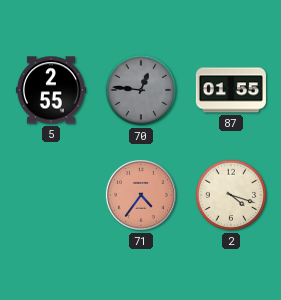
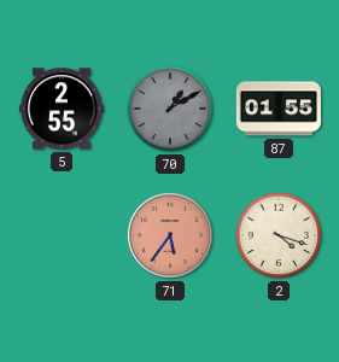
70: 12:46 -> 1:10
71: 4:36 -> 5:36
